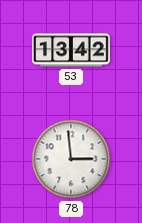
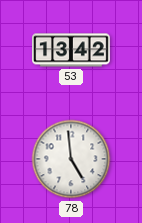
78: 2:59 -> 4:59
